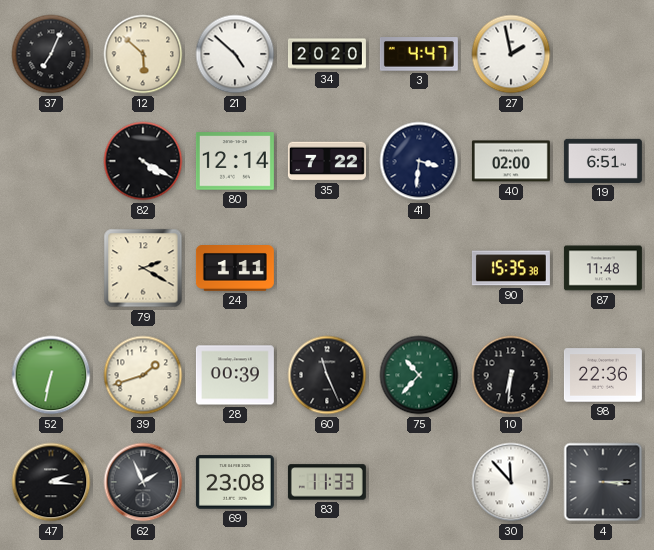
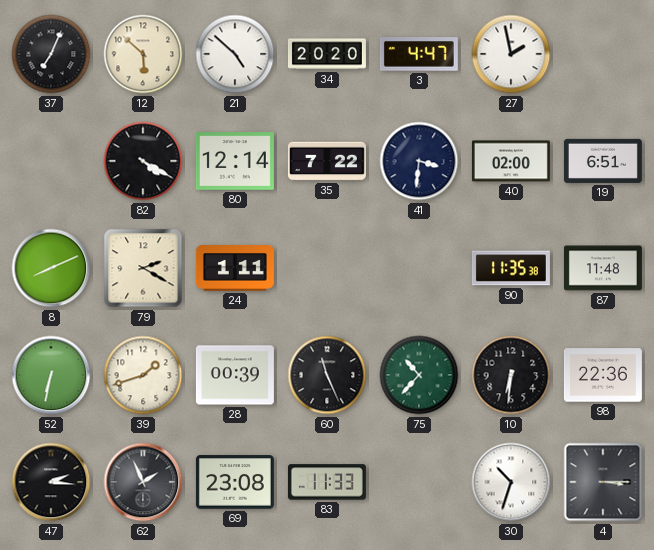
8: none -> 8:11
90: 15:35 -> 11:35
30: 11:53 -> 10:33
